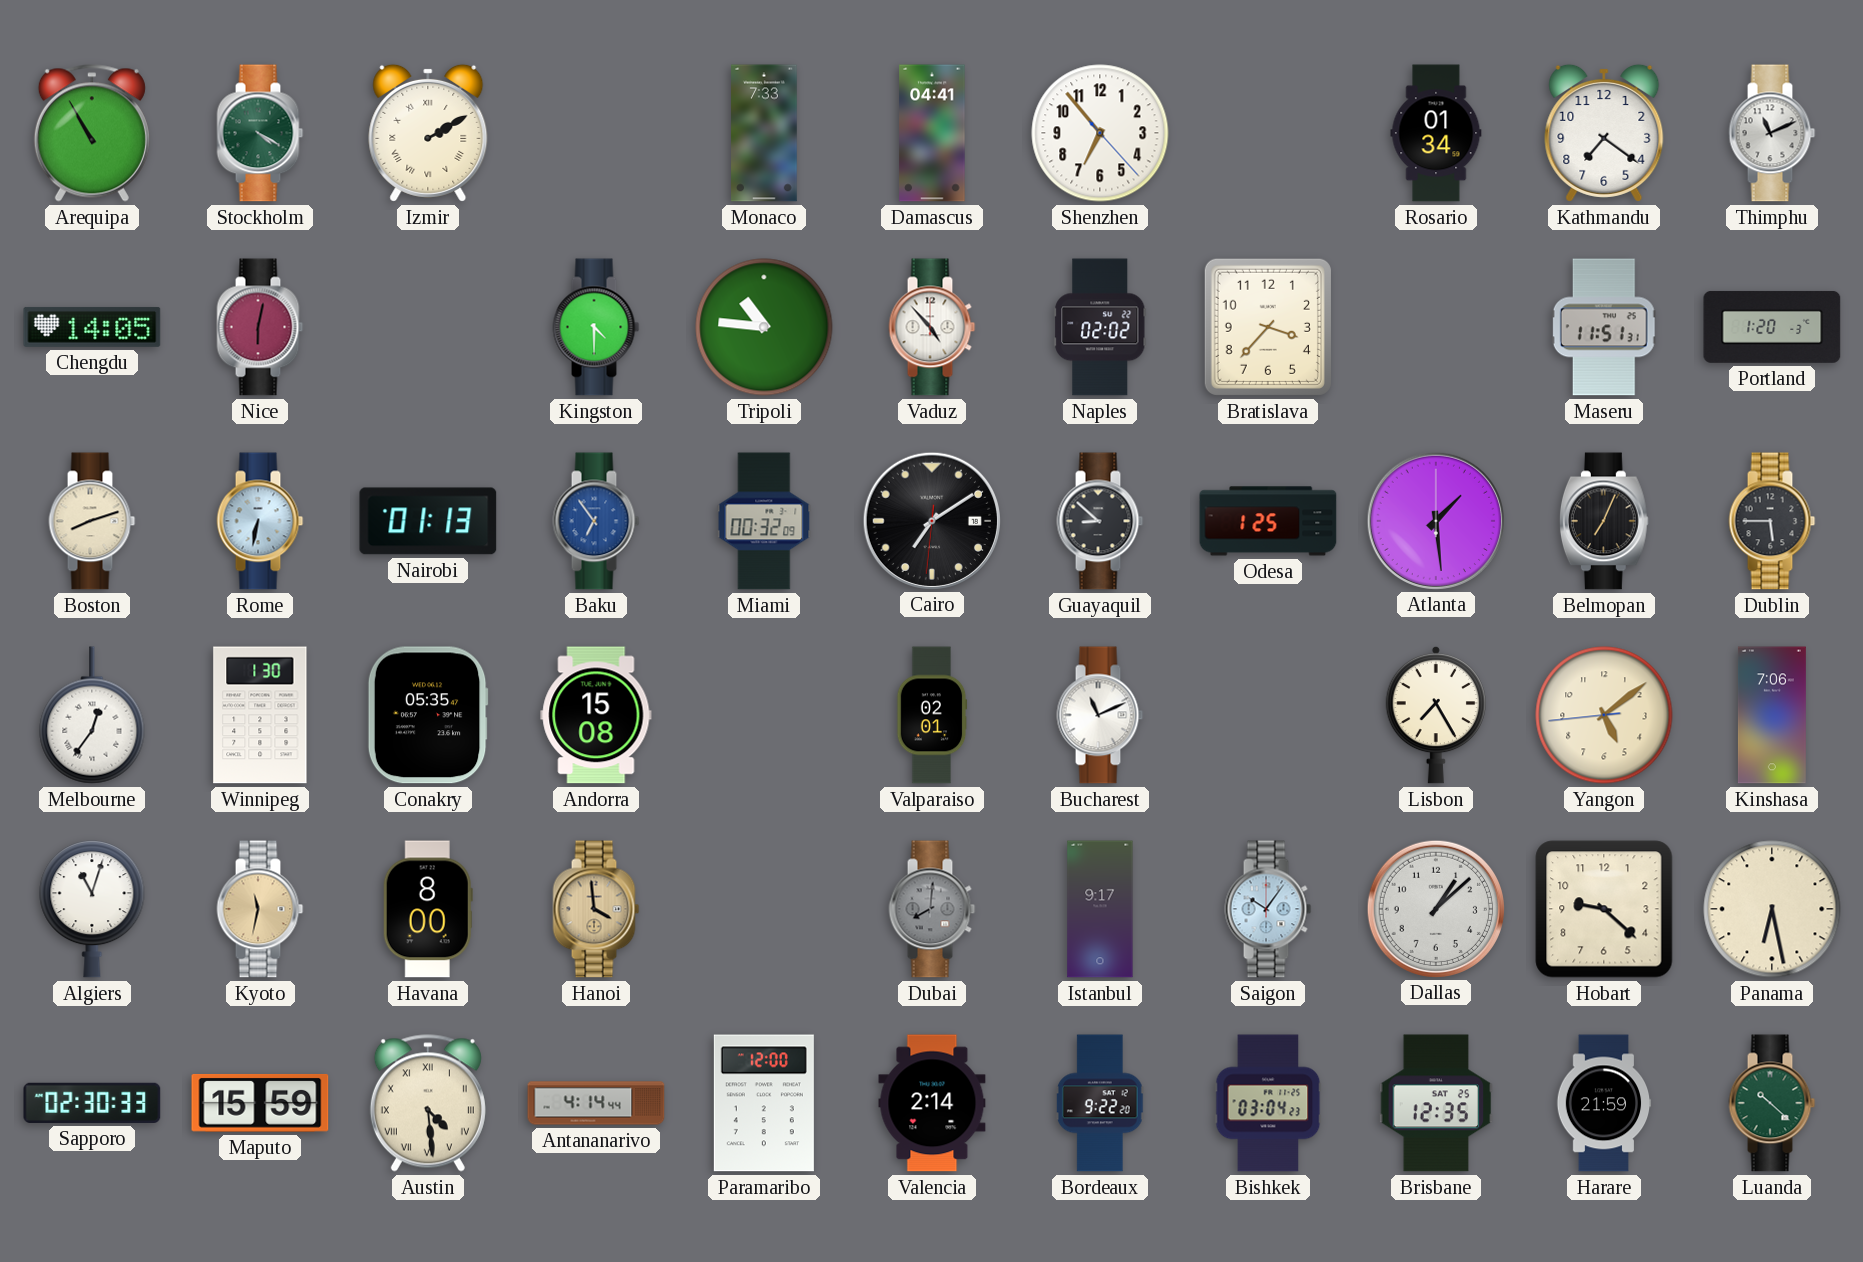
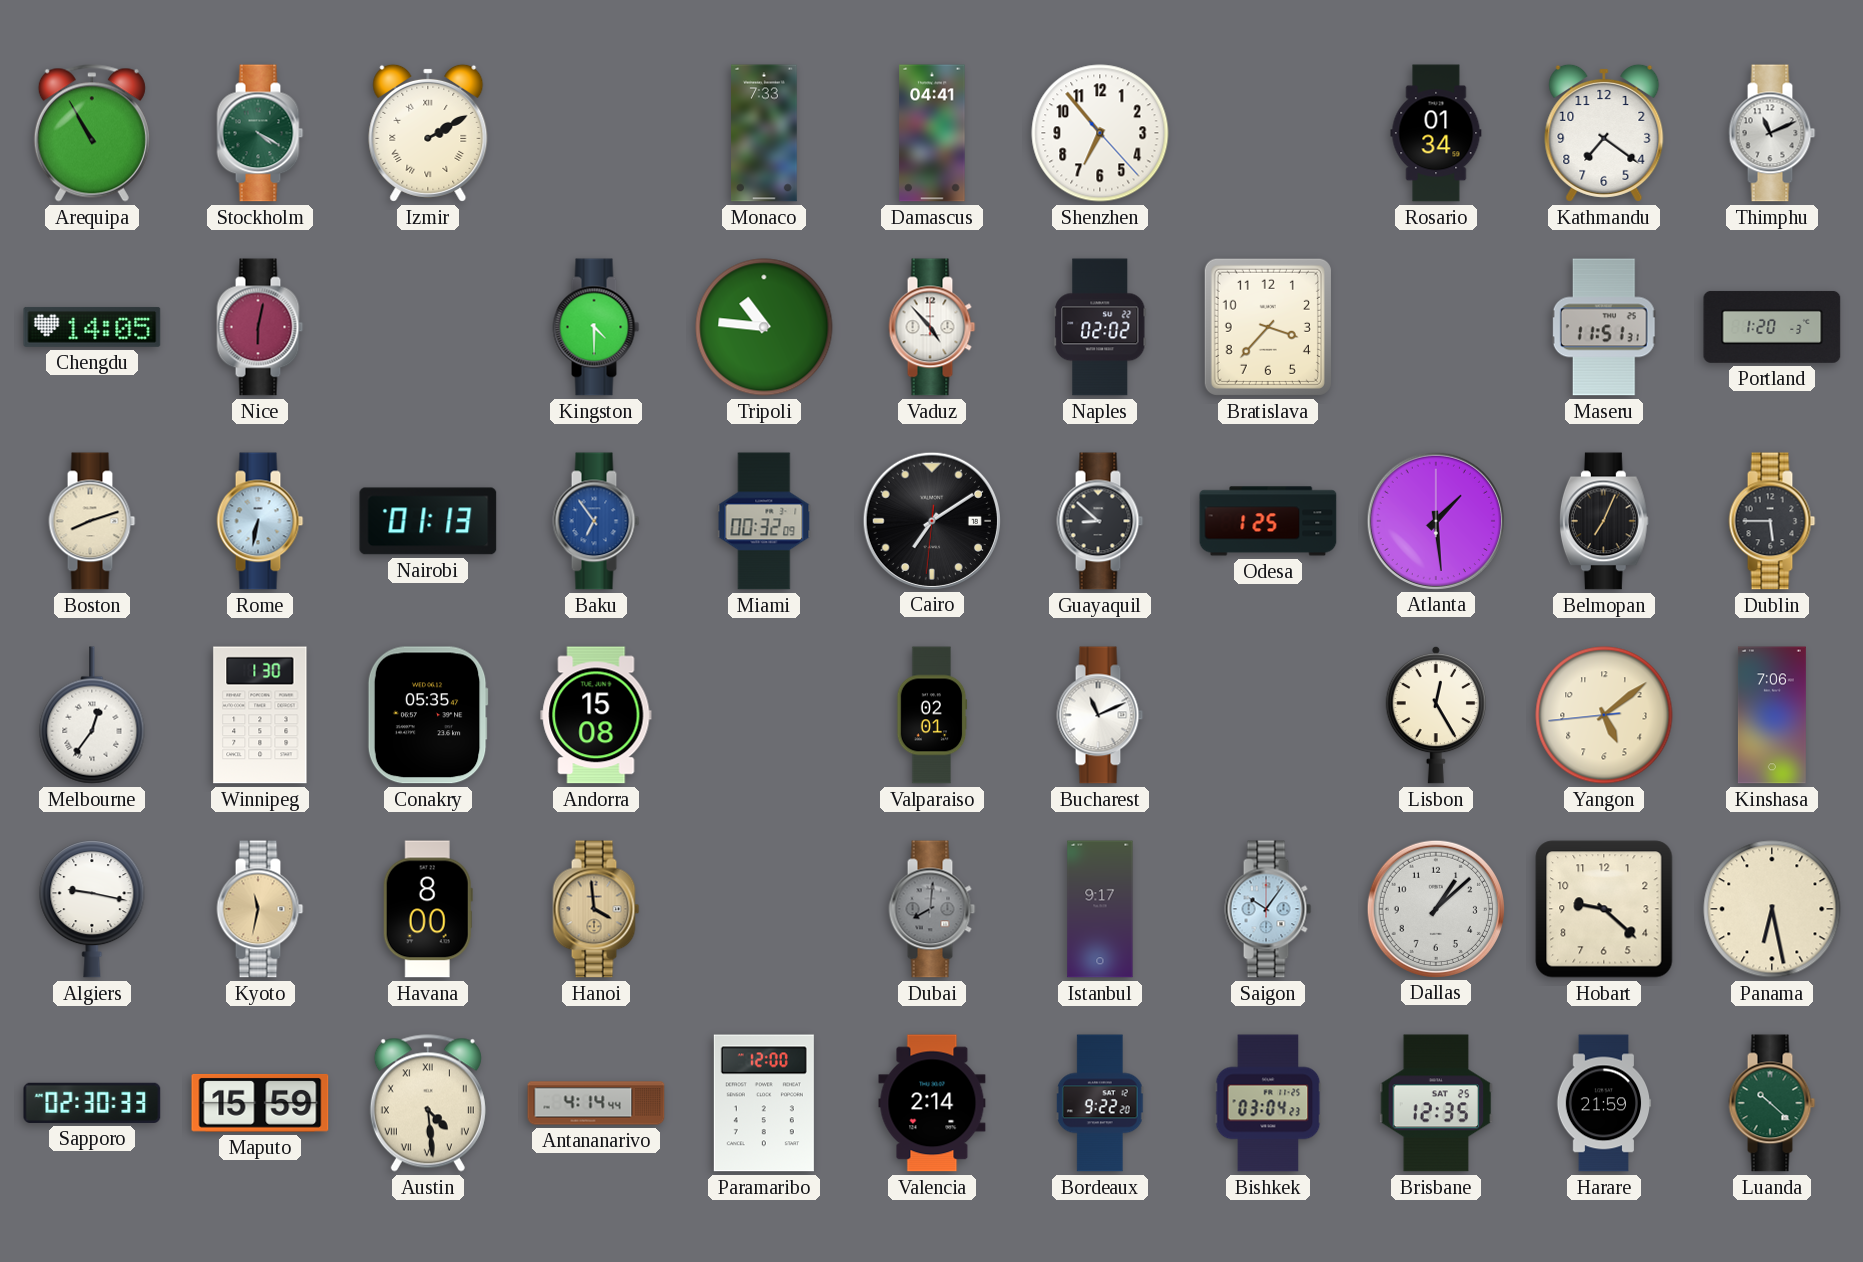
Lisbon: 7:25 -> 12:25
Algiers: 11:03 -> 9:17
